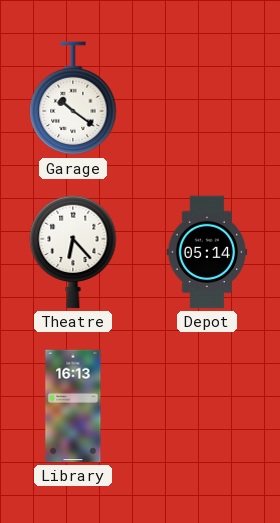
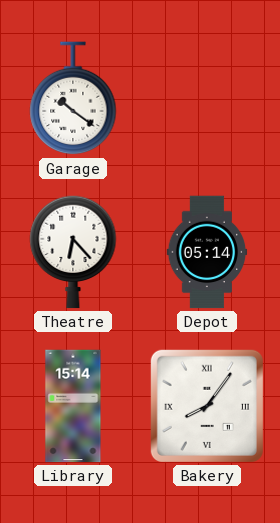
Library: 16:13 -> 15:14
Bakery: none -> 8:06
